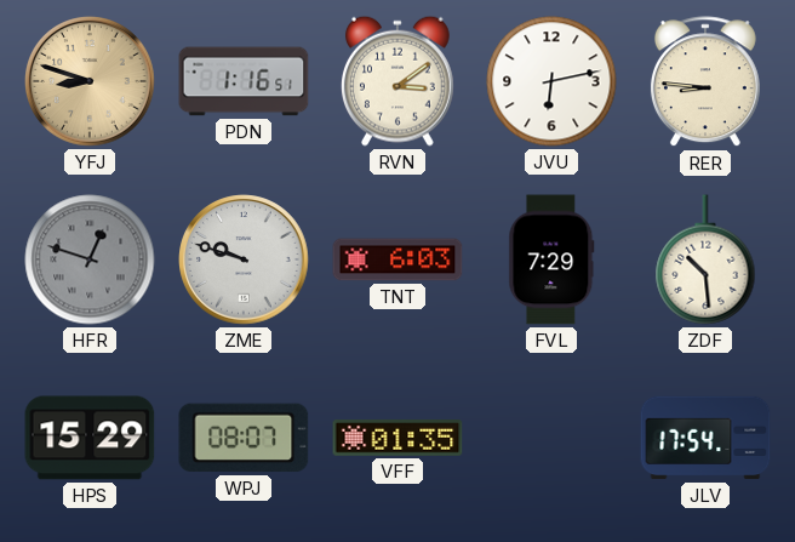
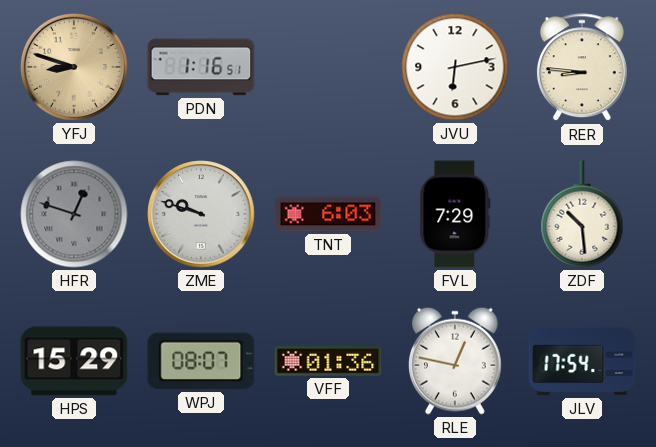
RVN: 3:09 -> none
VFF: 01:35 -> 01:36
RLE: none -> 12:47
